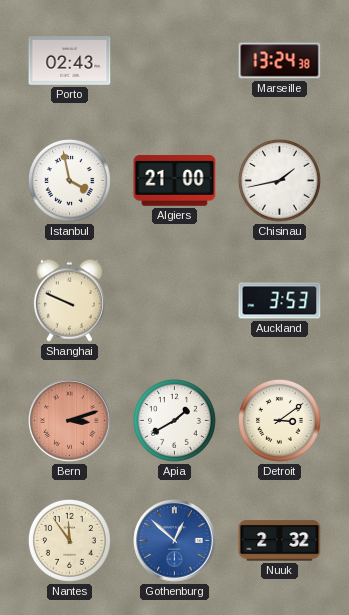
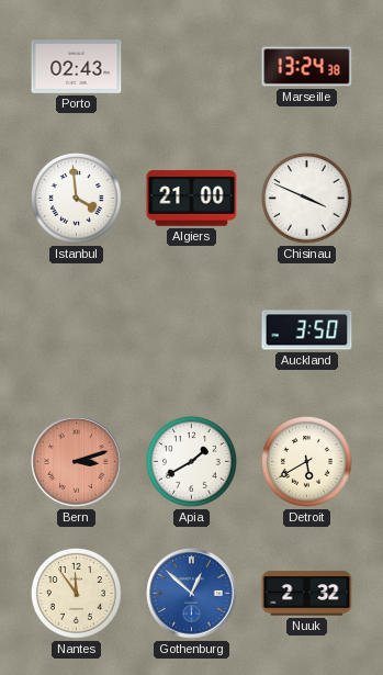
Istanbul: 3:58 -> 3:59
Chisinau: 1:43 -> 3:49
Shanghai: 9:49 -> none
Auckland: 3:53 -> 3:50
Detroit: 3:09 -> 5:40
